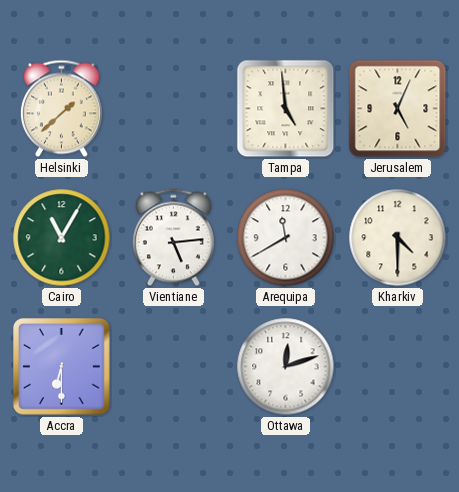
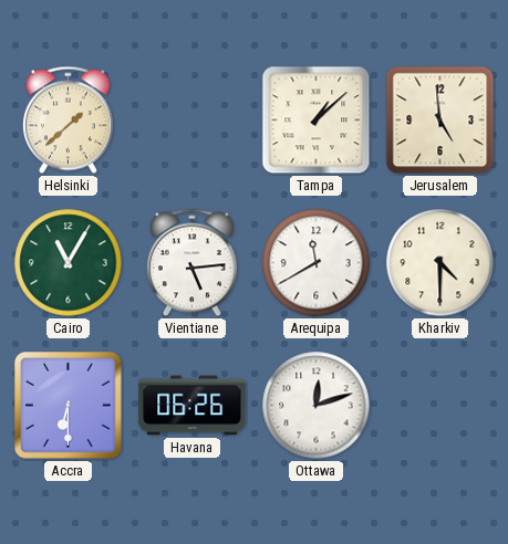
Tampa: 4:59 -> 1:08
Jerusalem: 5:04 -> 4:59
Havana: none -> 06:26
